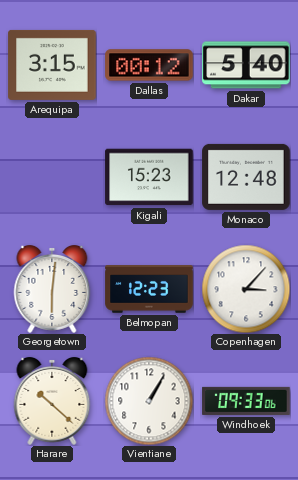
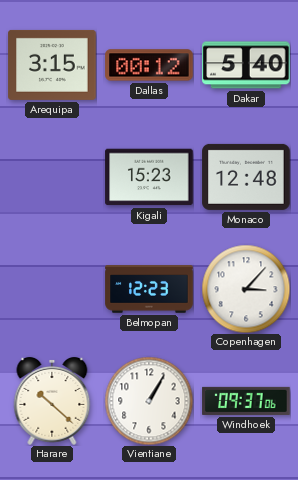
Georgetown: 6:01 -> none
Windhoek: 09:33 -> 09:37
